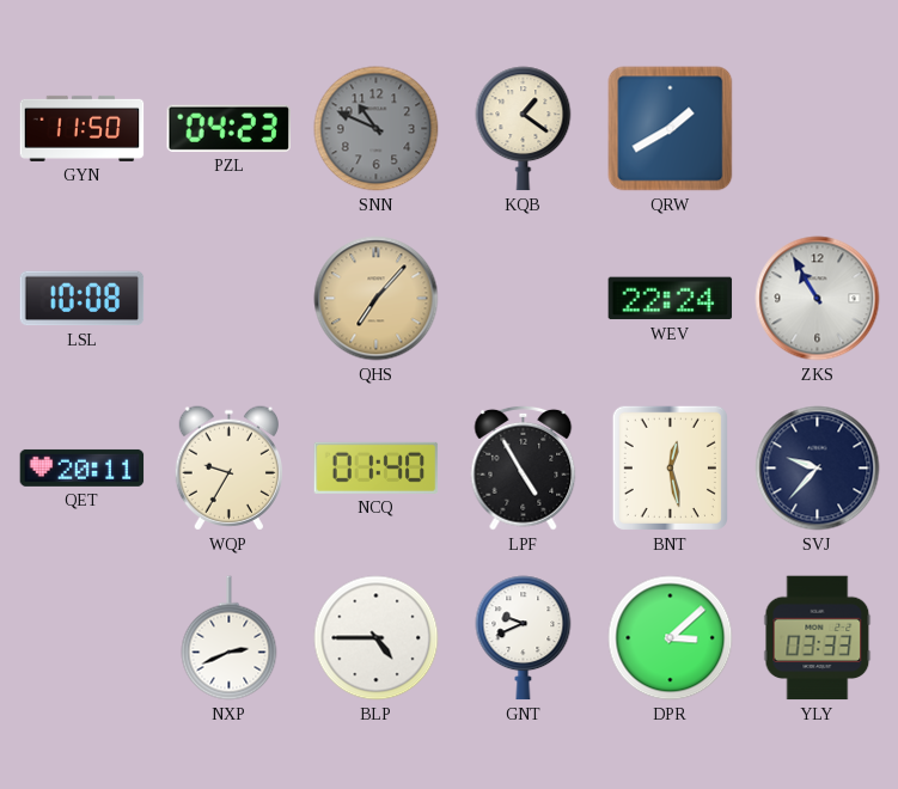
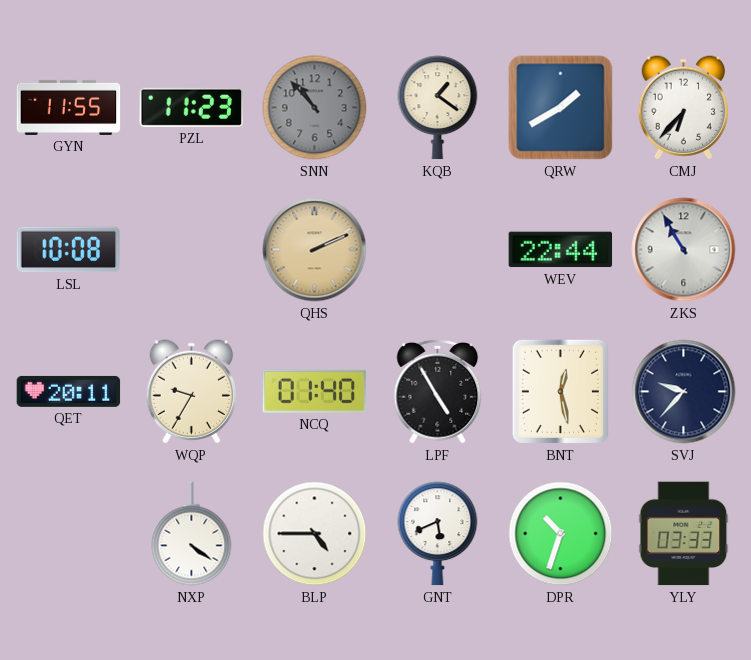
GYN: 11:50 -> 11:55
PZL: 04:23 -> 11:23
SNN: 10:49 -> 10:53
CMJ: none -> 6:37
QHS: 7:07 -> 2:11
WEV: 22:24 -> 22:44
NXP: 2:41 -> 4:21
GNT: 9:41 -> 5:41
DPR: 3:08 -> 10:33
